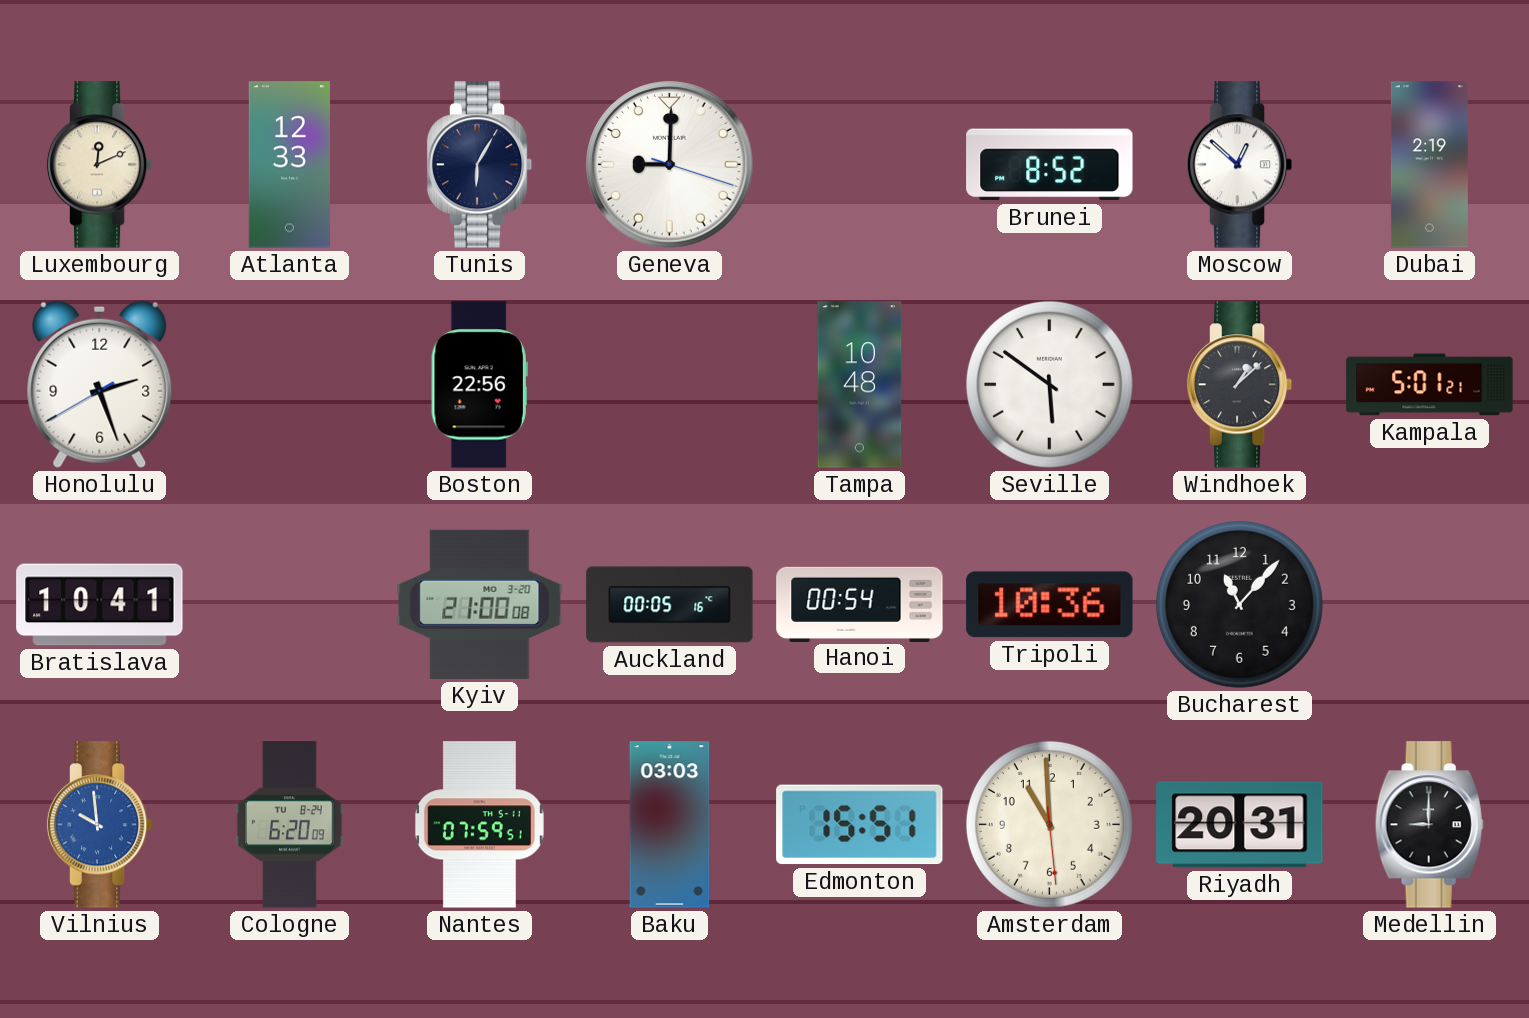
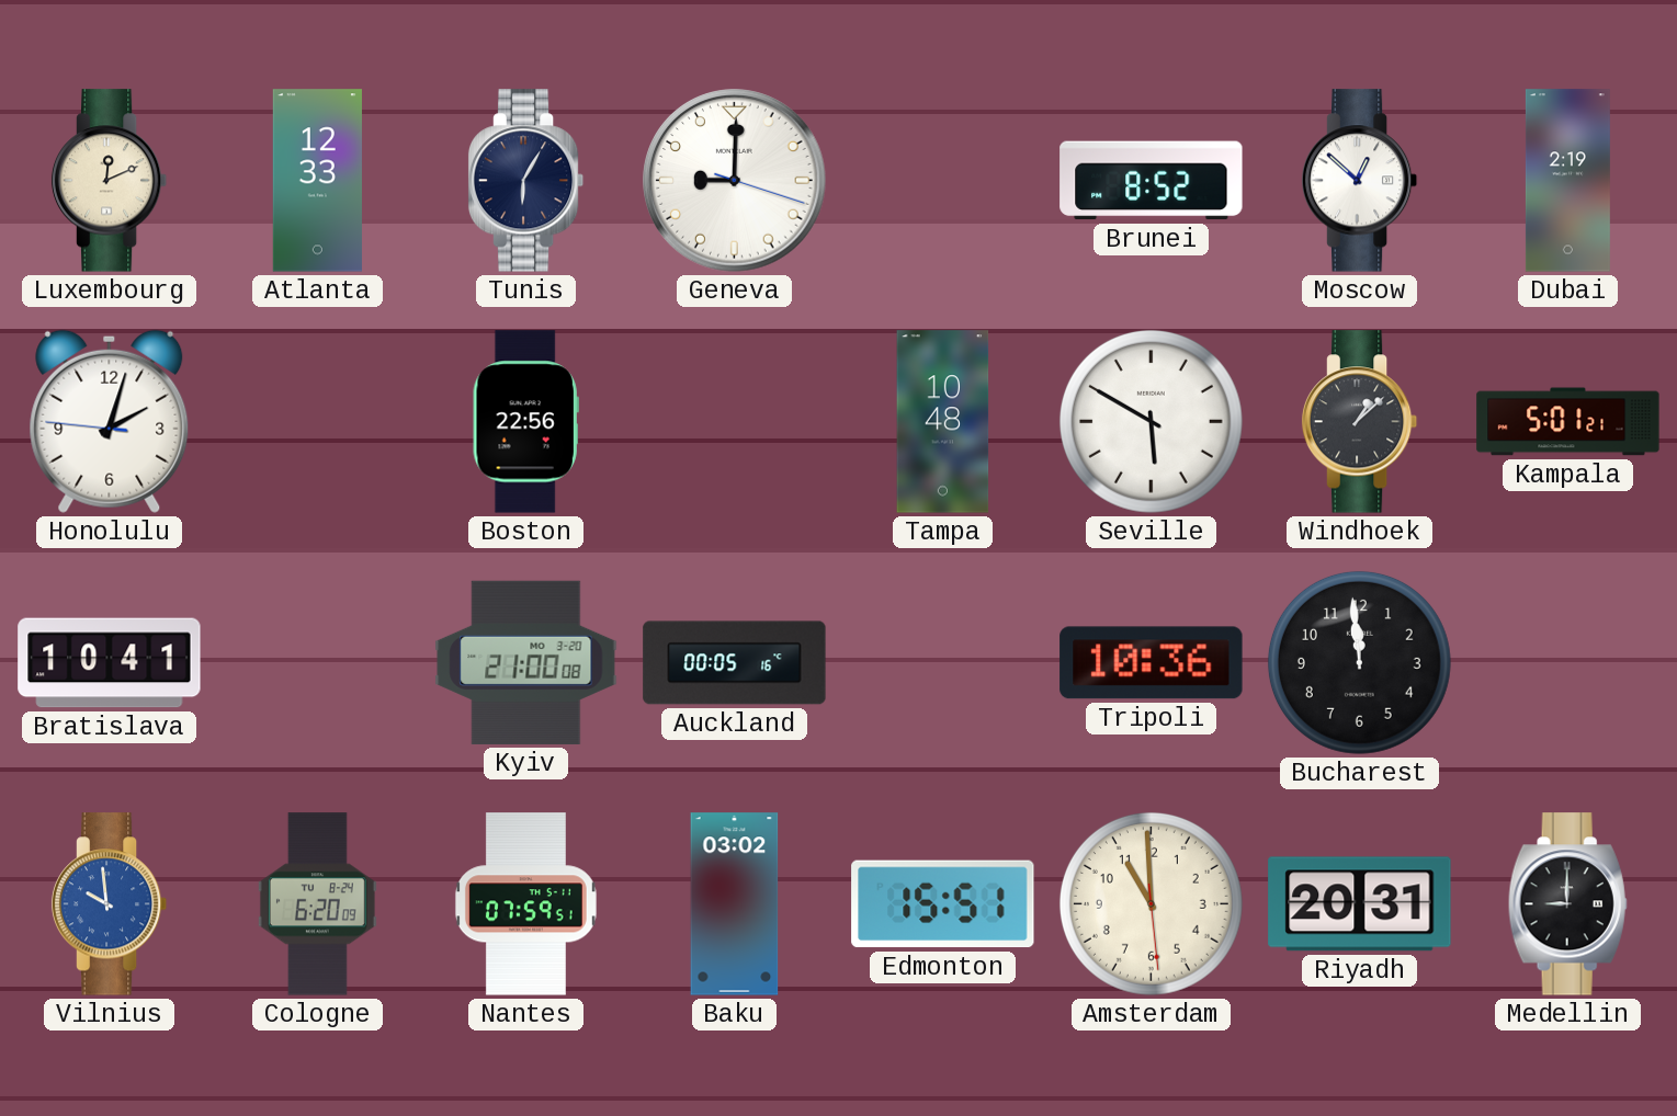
Honolulu: 2:26 -> 2:02
Seville: 5:51 -> 5:50
Hanoi: 00:54 -> none
Bucharest: 11:07 -> 11:59
Baku: 03:03 -> 03:02
